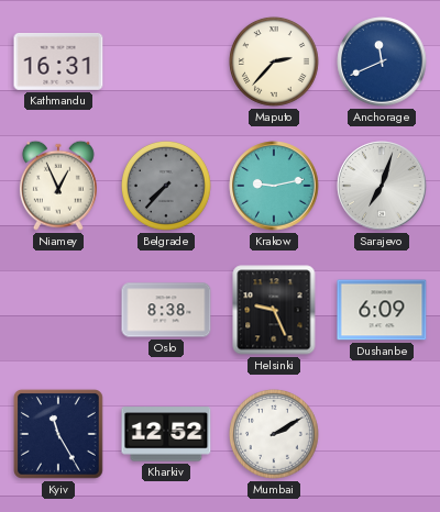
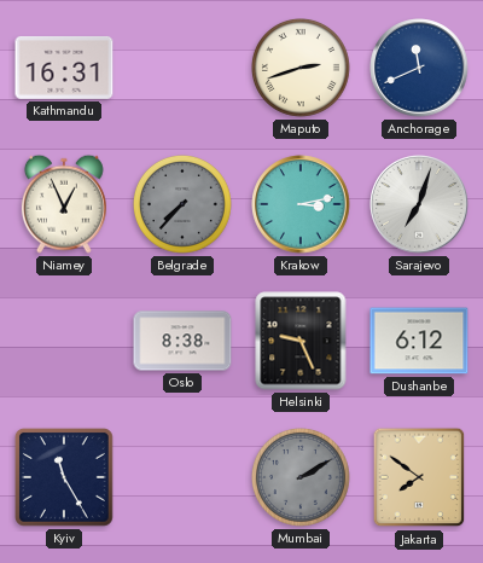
Maputo: 2:37 -> 2:42
Krakow: 9:13 -> 3:13
Dushanbe: 6:09 -> 6:12
Kharkiv: 12:52 -> none
Mumbai dial: white -> grey
Jakarta: none -> 7:51
